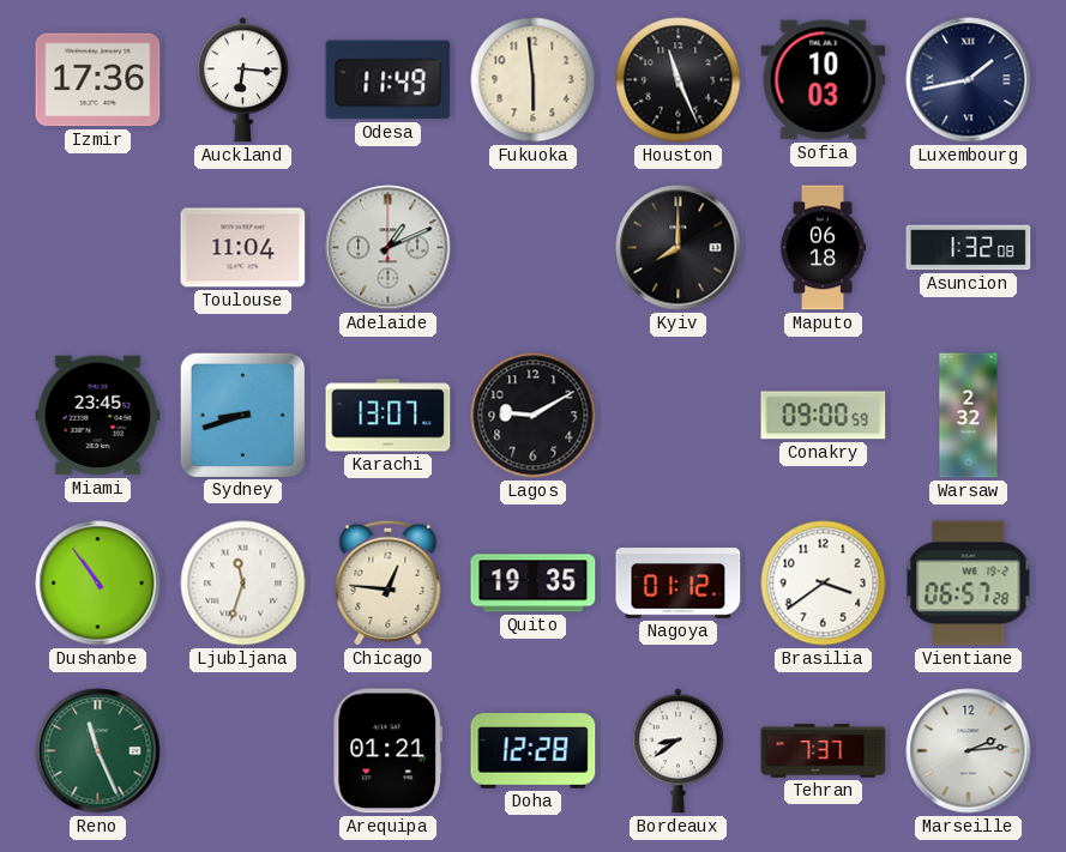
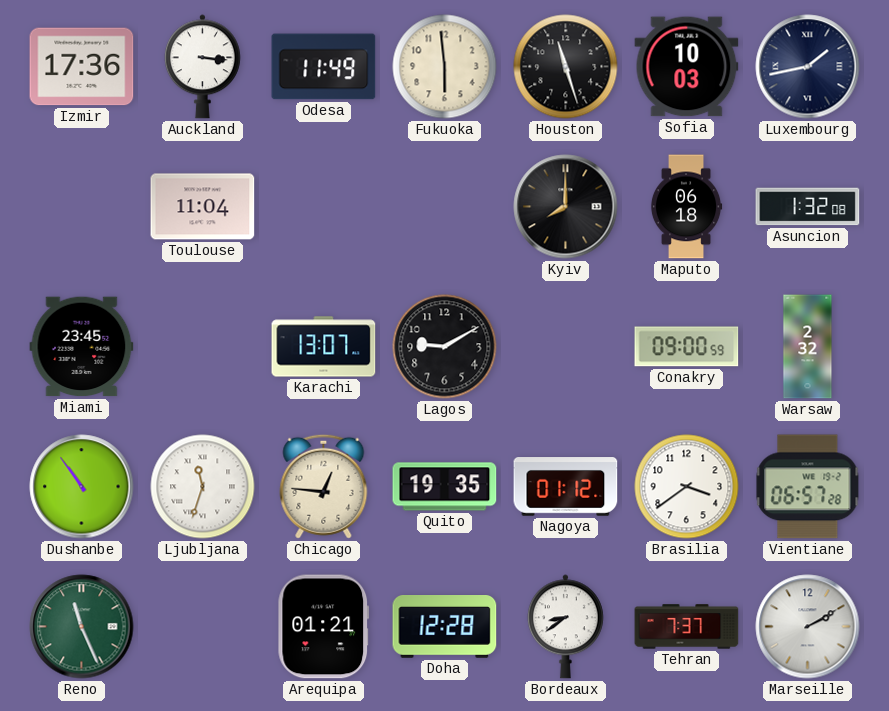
Auckland: 6:16 -> 3:16
Houston: 11:26 -> 11:27
Adelaide: 1:11 -> none
Sydney: 8:42 -> none
Marseille: 2:14 -> 2:10
